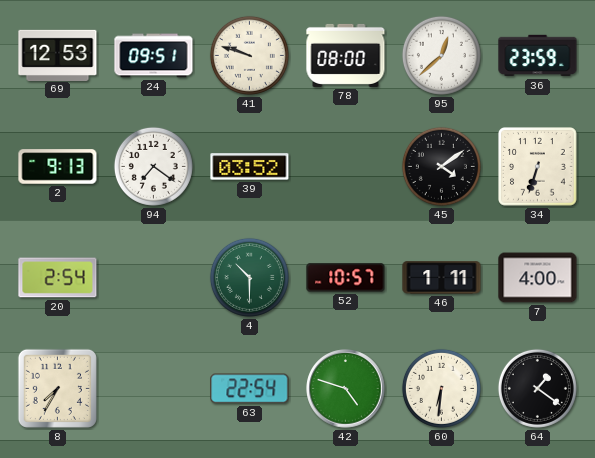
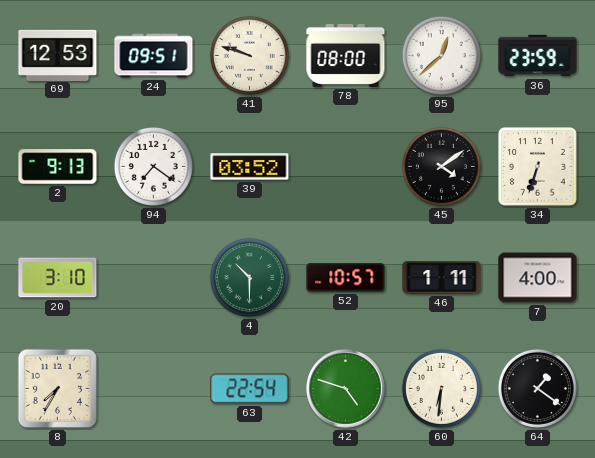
20: 2:54 -> 3:10
